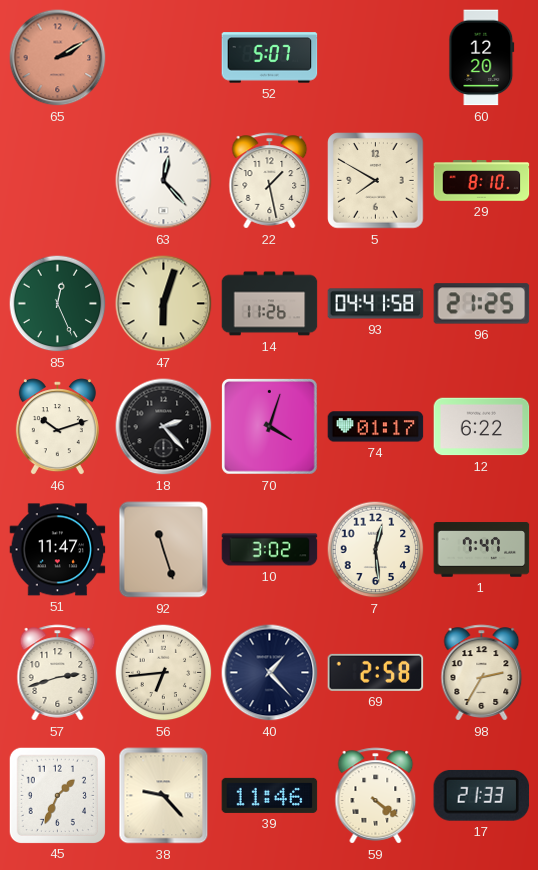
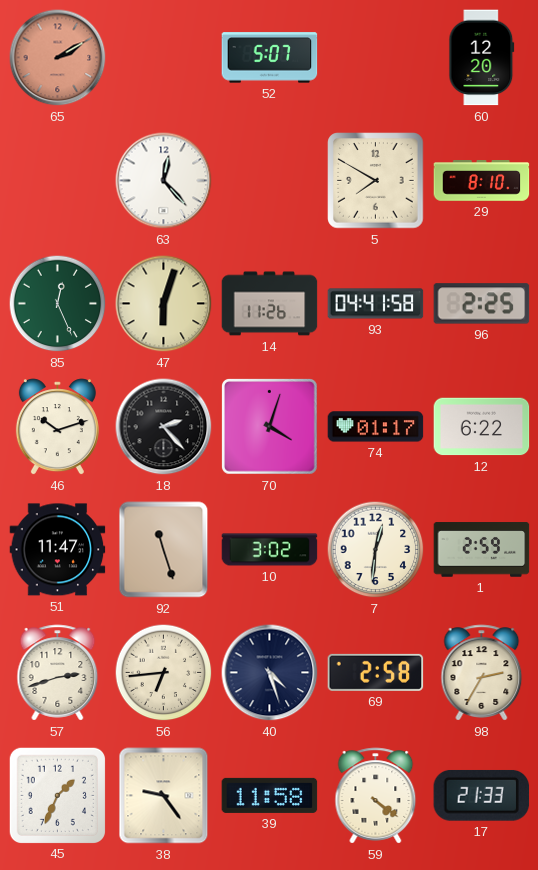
22: 1:28 -> none
96: 21:25 -> 2:25
7: 12:29 -> 12:31
1: 7:47 -> 2:59
40: 1:23 -> 4:27
38: 9:23 -> 9:24
39: 11:46 -> 11:58
